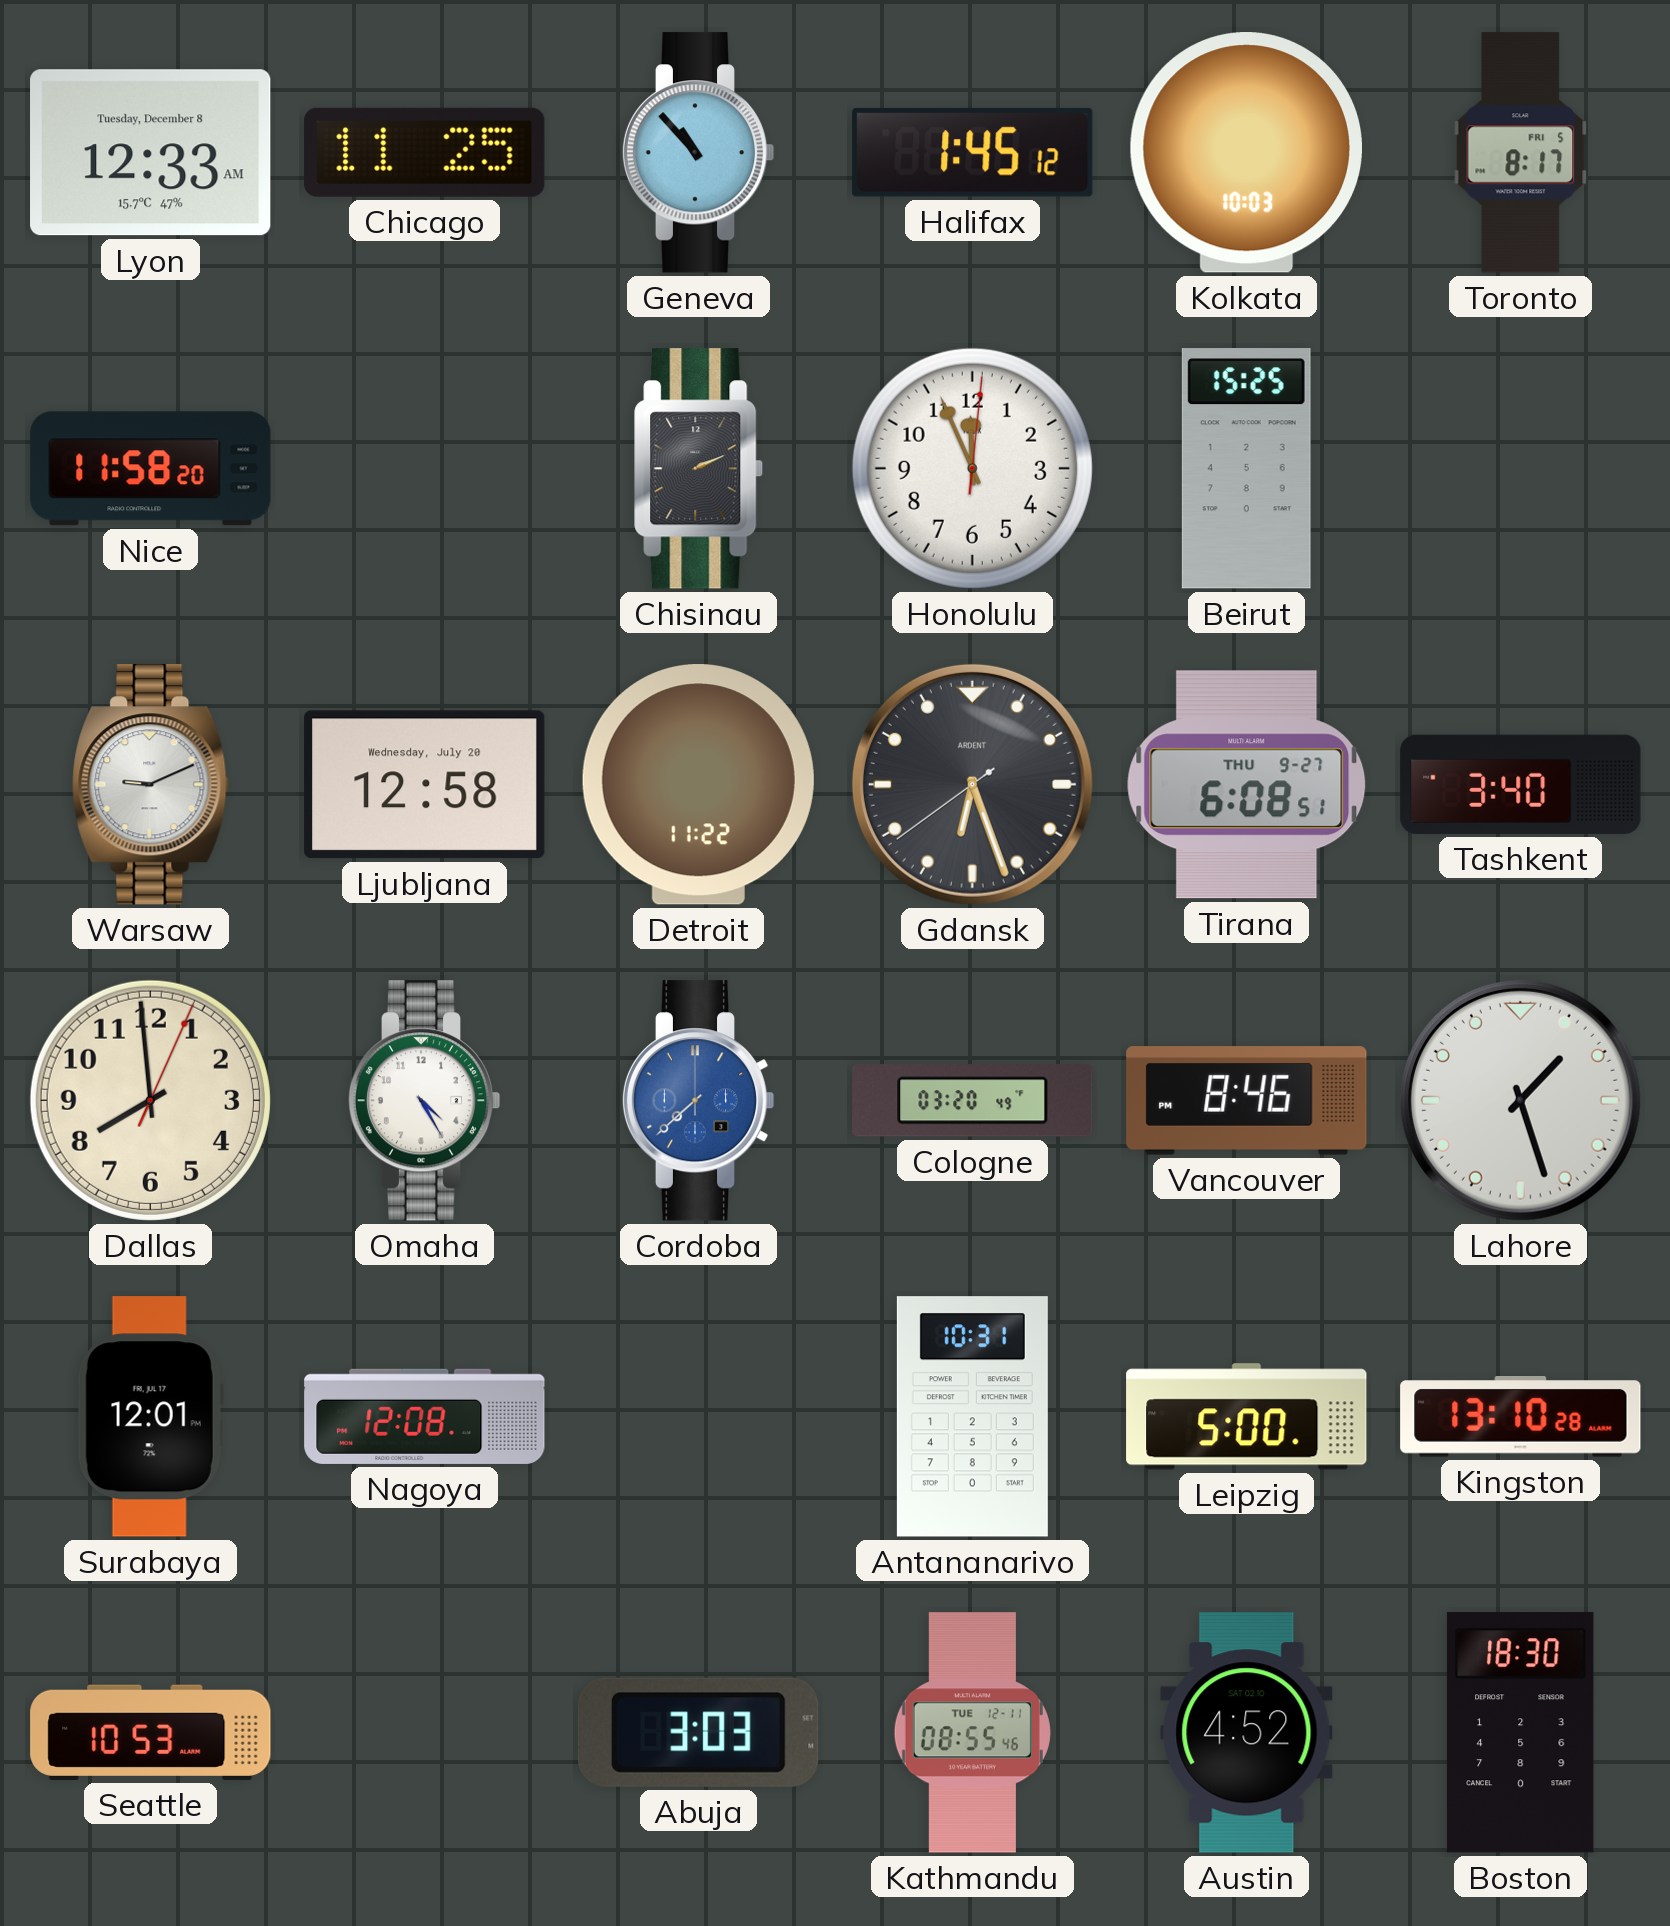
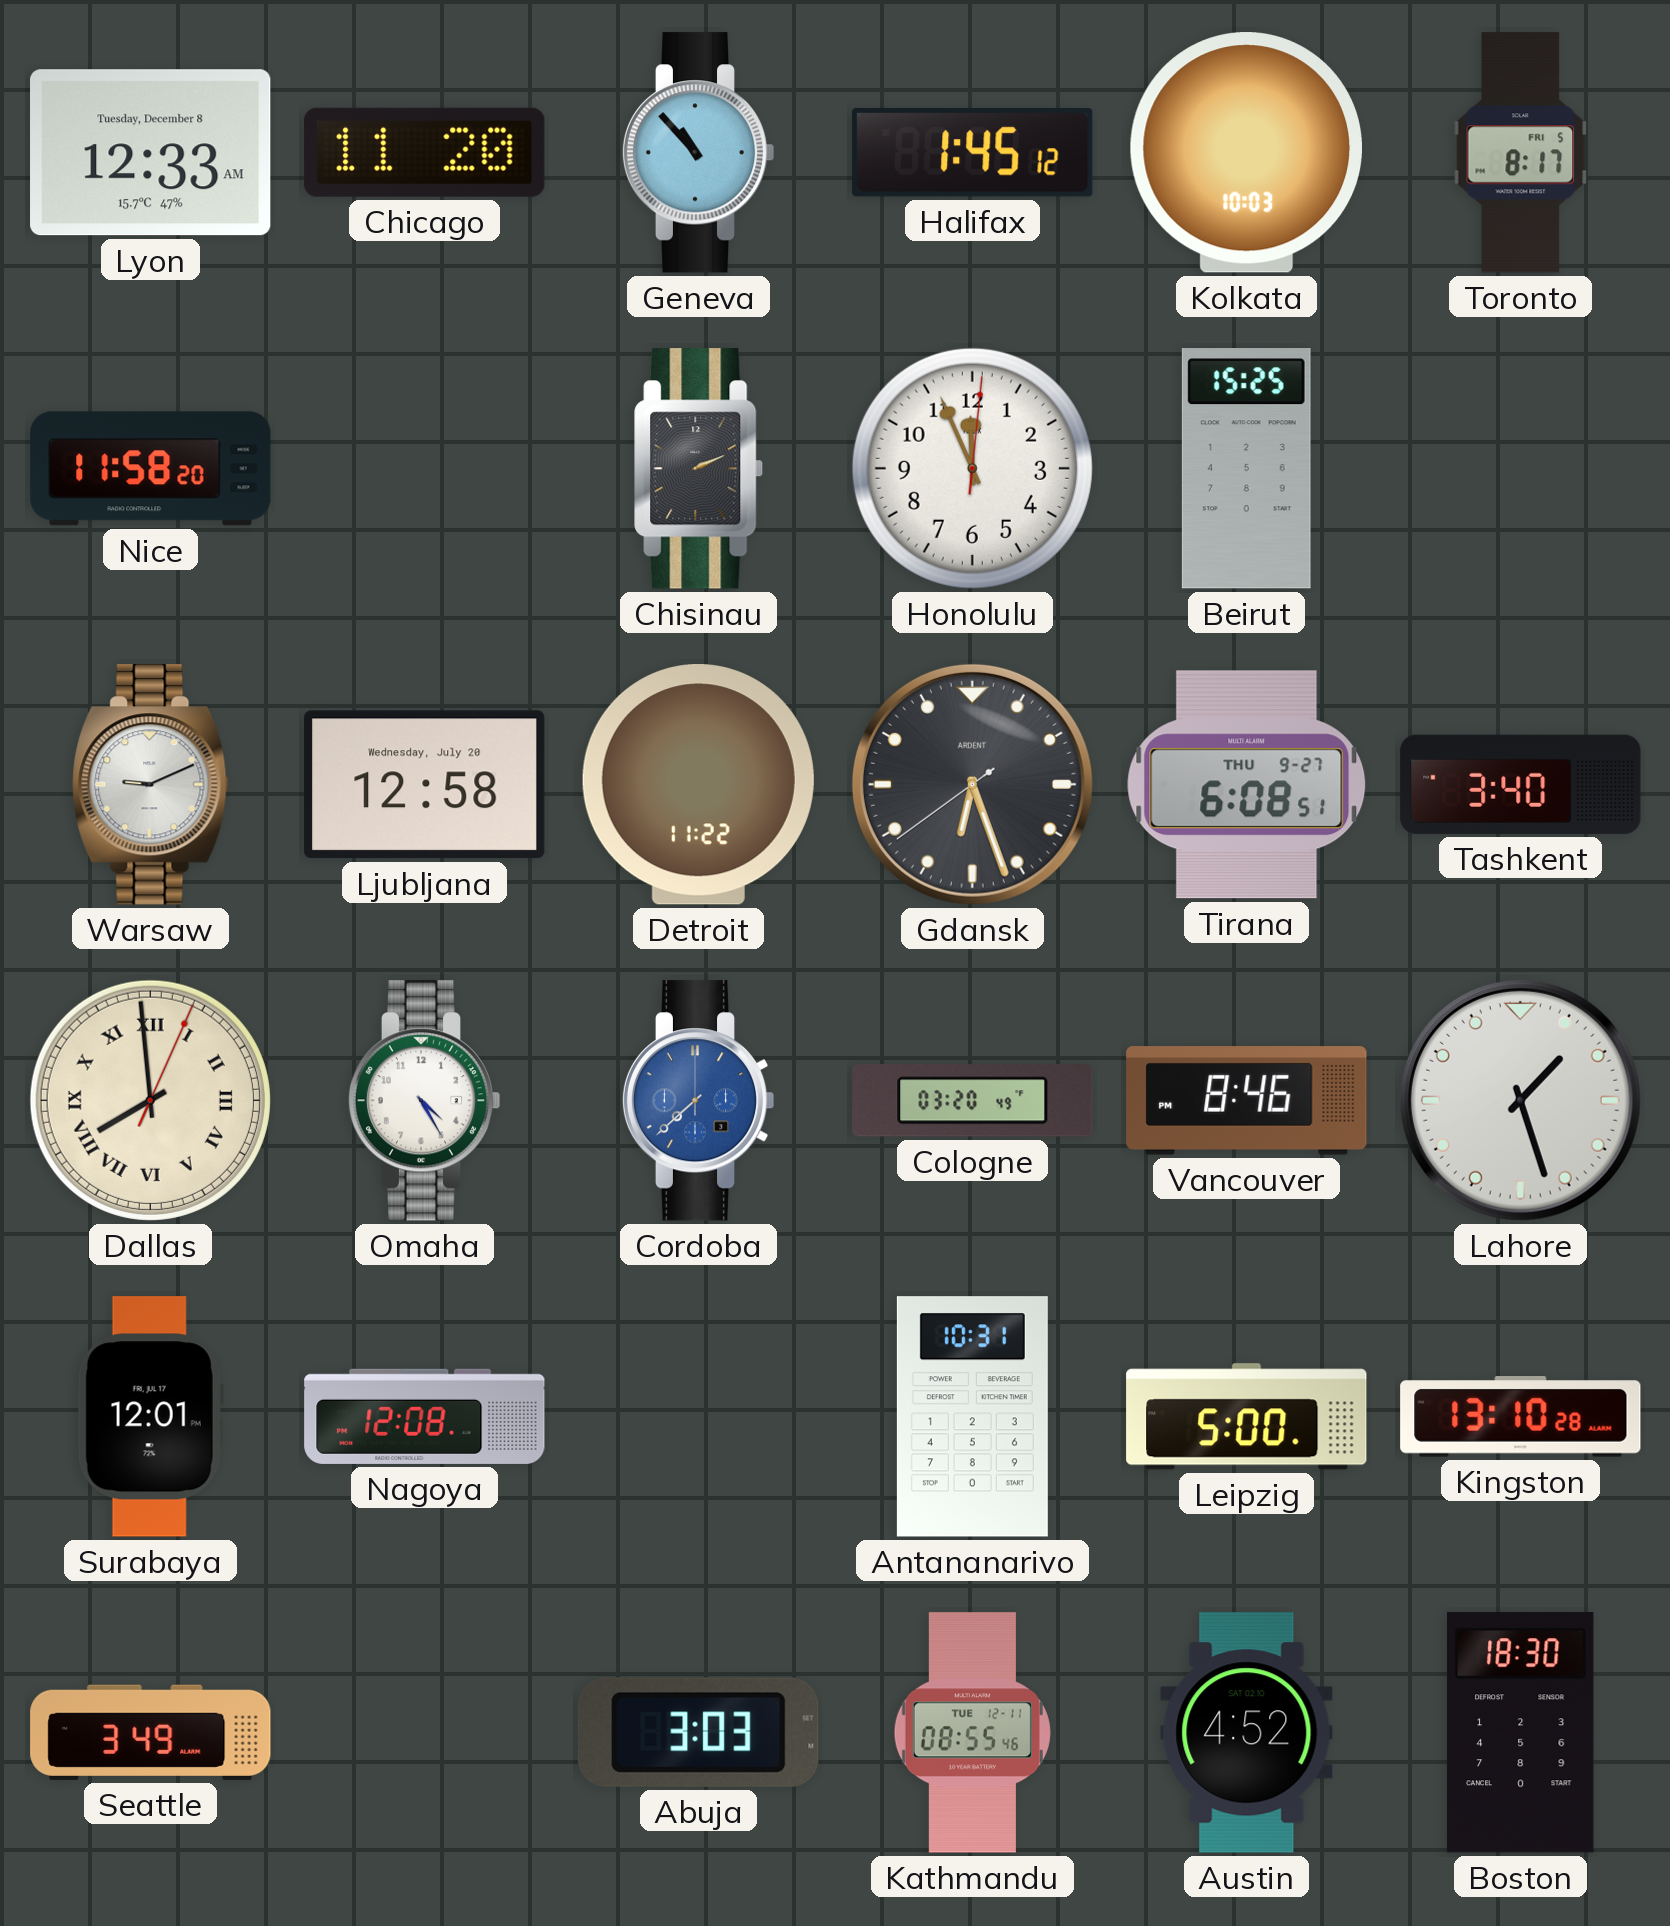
Chicago: 11:25 -> 11:20
Dallas numerals: Arabic -> Roman
Seattle: 10:53 -> 3:49
